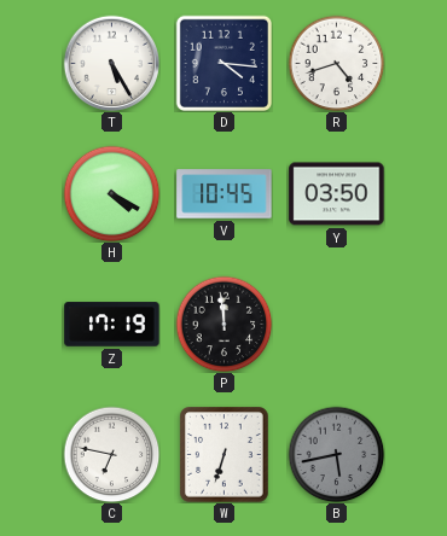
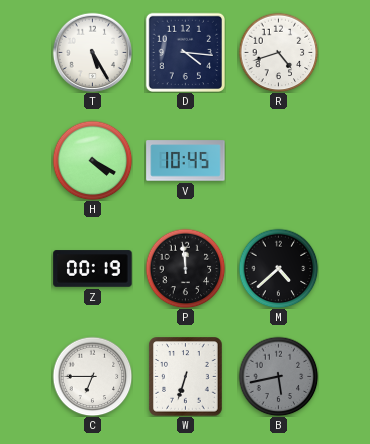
Y: 03:50 -> none
Z: 17:19 -> 00:19
M: none -> 4:38
C: 6:47 -> 6:45
